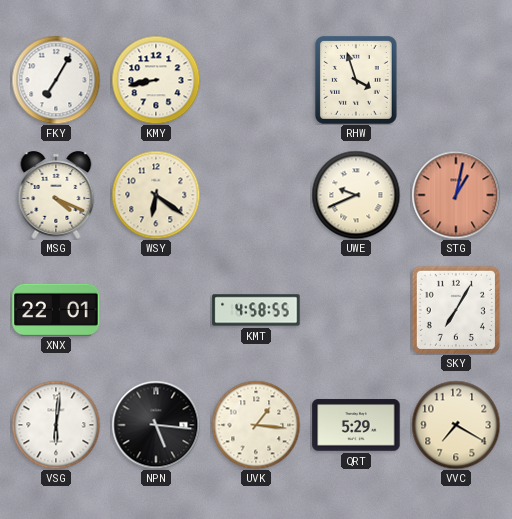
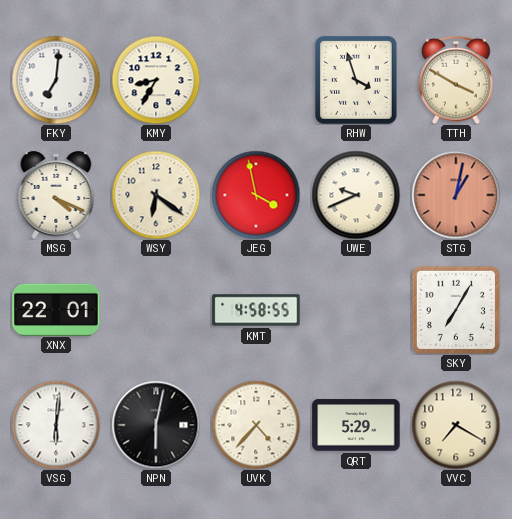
FKY: 7:05 -> 7:01
KMY: 8:43 -> 8:35
TTH: none -> 3:50
JEG: none -> 3:58
NPN: 5:16 -> 6:02
UVK: 1:16 -> 4:37
